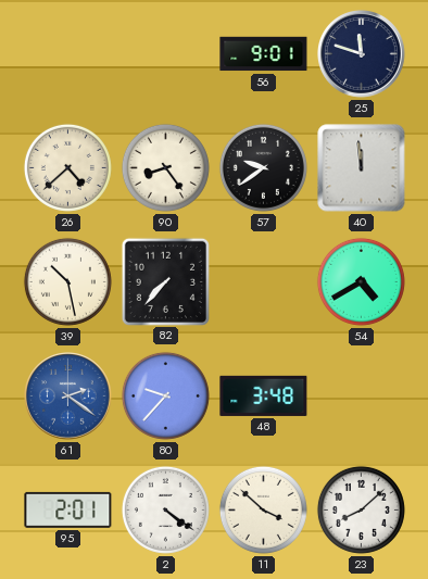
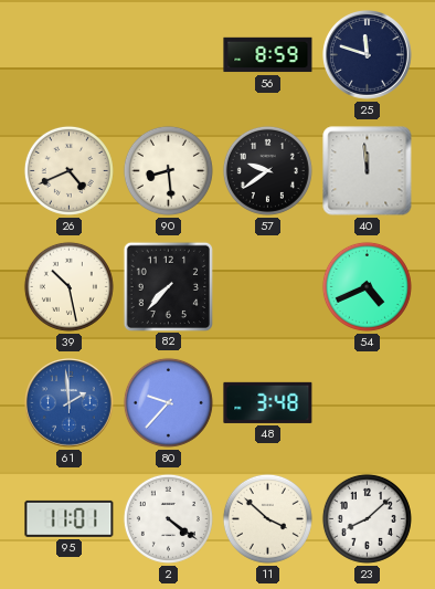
56: 9:01 -> 8:59
26: 4:38 -> 4:41
90: 8:24 -> 8:29
54: 4:40 -> 4:41
61: 2:21 -> 1:59
95: 2:01 -> 11:01
